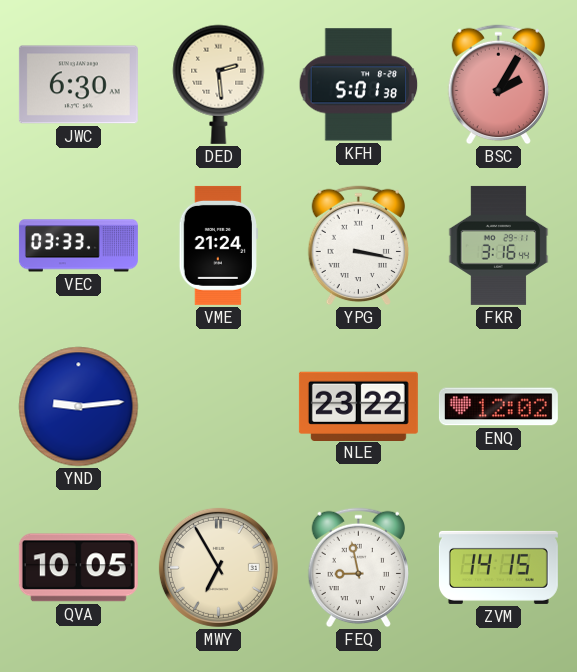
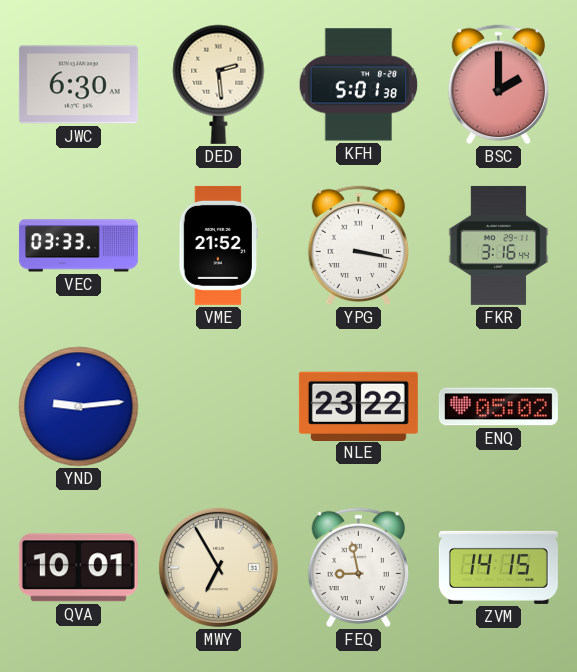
BSC: 2:05 -> 2:00
VME: 21:24 -> 21:52
ENQ: 12:02 -> 05:02
QVA: 10:05 -> 10:01
